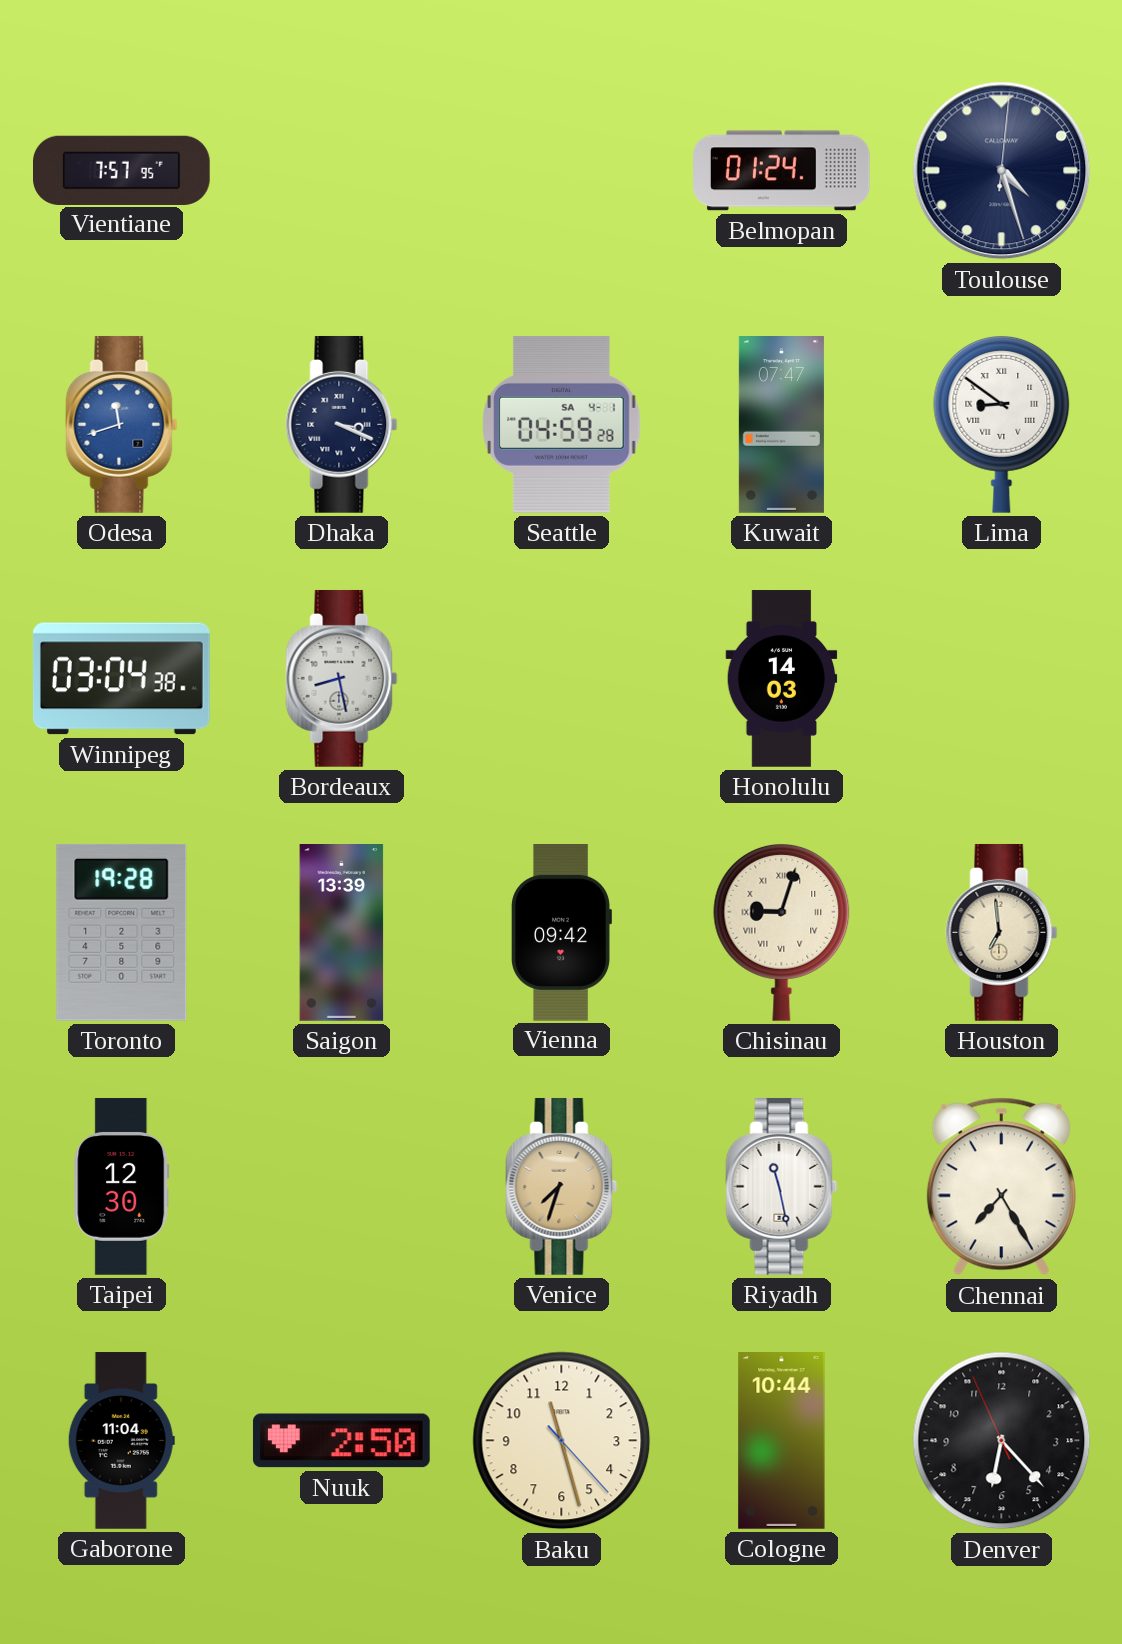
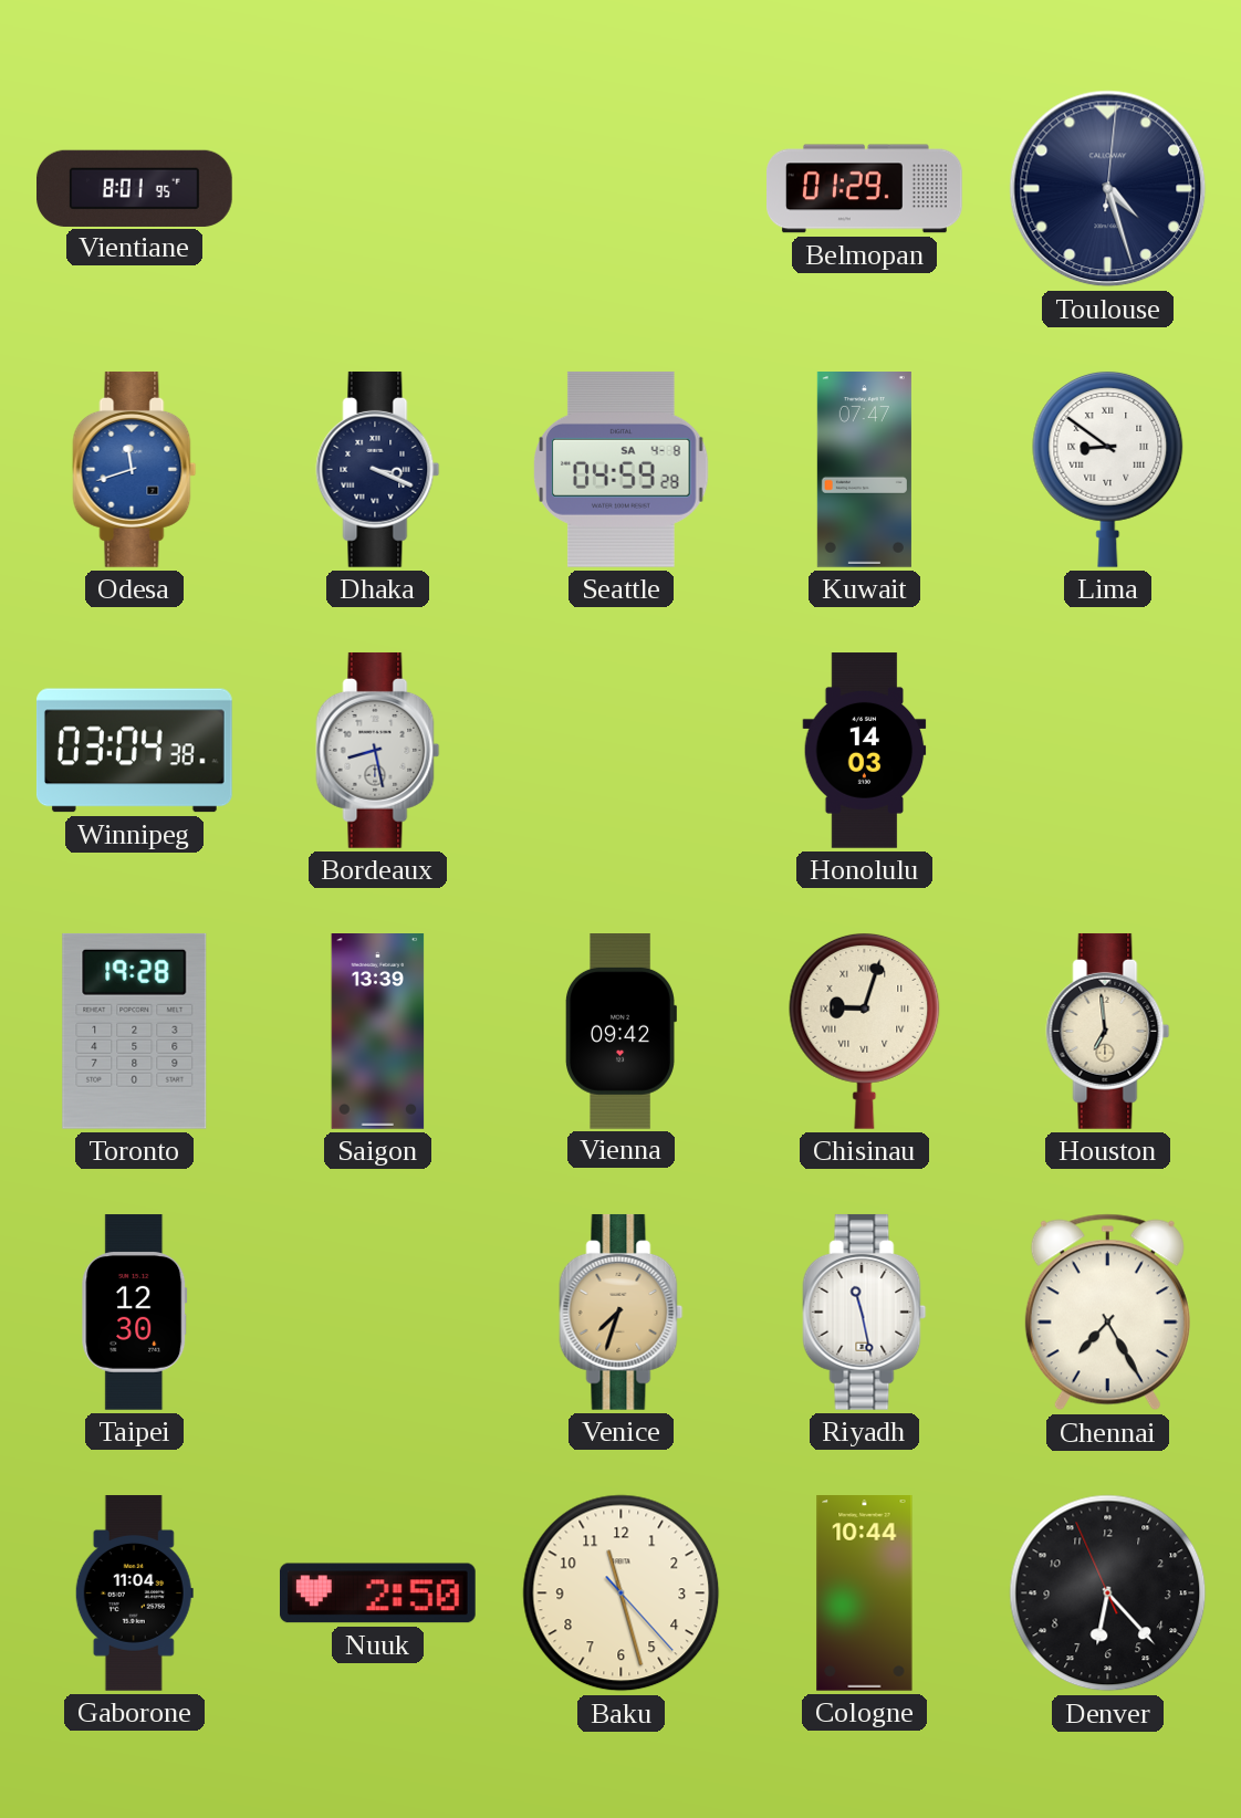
Vientiane: 7:57 -> 8:01
Belmopan: 01:24 -> 01:29
Seattle date: SA 4-1 -> SA 4-8
